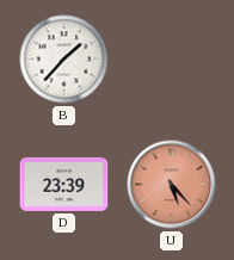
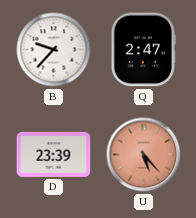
B: 1:37 -> 9:37
Q: none -> 2:47
